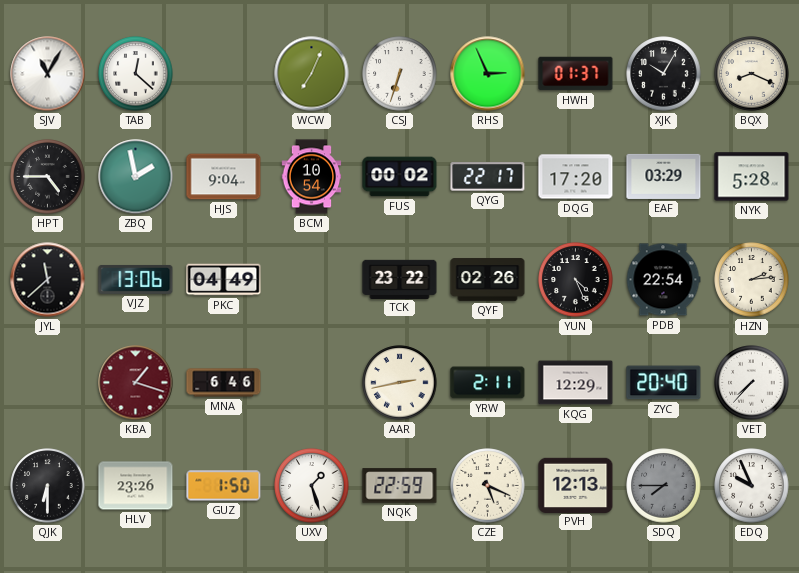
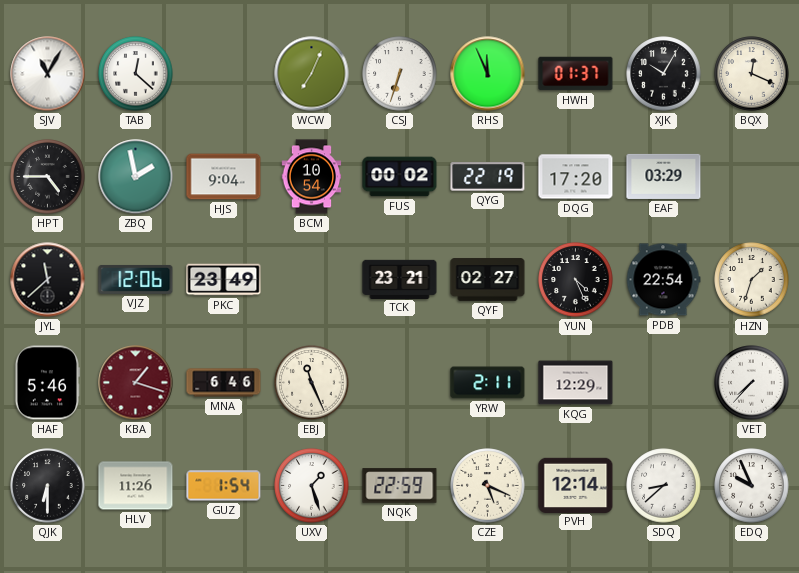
RHS: 2:56 -> 11:56
BQX: 8:19 -> 12:19
QYG: 22:17 -> 22:19
NYK: 5:28 -> none
VJZ: 13:06 -> 12:06
PKC: 04:49 -> 23:49
TCK: 23:22 -> 23:21
QYF: 02:26 -> 02:27
HZN: 2:14 -> 1:33
HAF: none -> 5:46
EBJ: none -> 11:26
AAR: 2:43 -> none
ZYC: 20:40 -> none
HLV: 23:26 -> 11:26
GUZ: 1:50 -> 1:54
PVH: 12:13 -> 12:14
SDQ: 7:45 -> 8:38
SDQ dial: grey -> white
